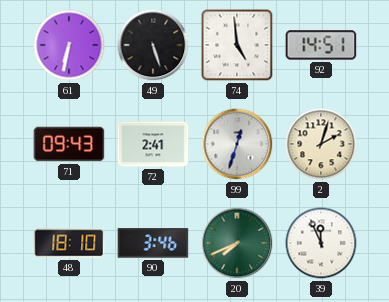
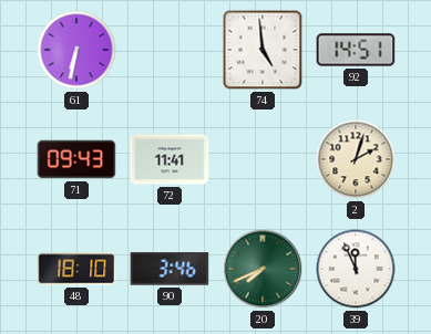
49: 5:27 -> none
72: 2:41 -> 11:41
99: 12:33 -> none
